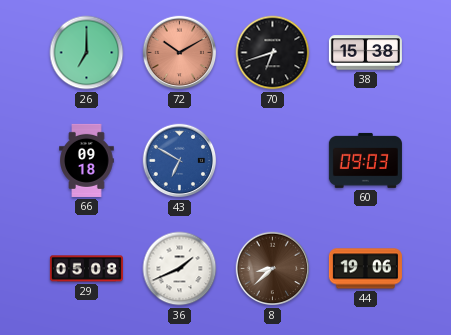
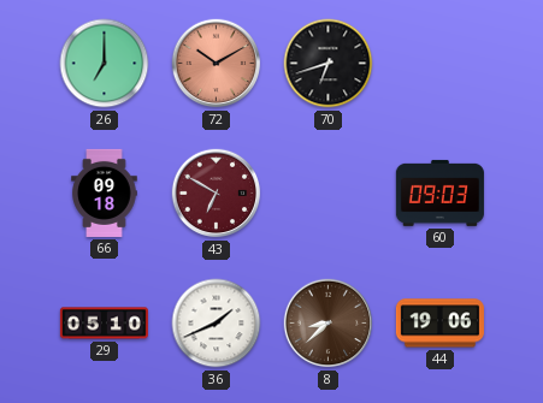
38: 15:38 -> none
43 dial: blue -> burgundy
29: 05:08 -> 05:10
